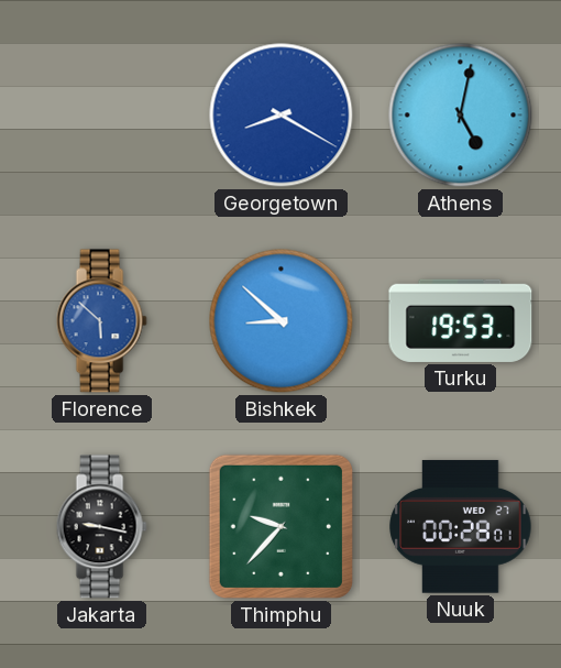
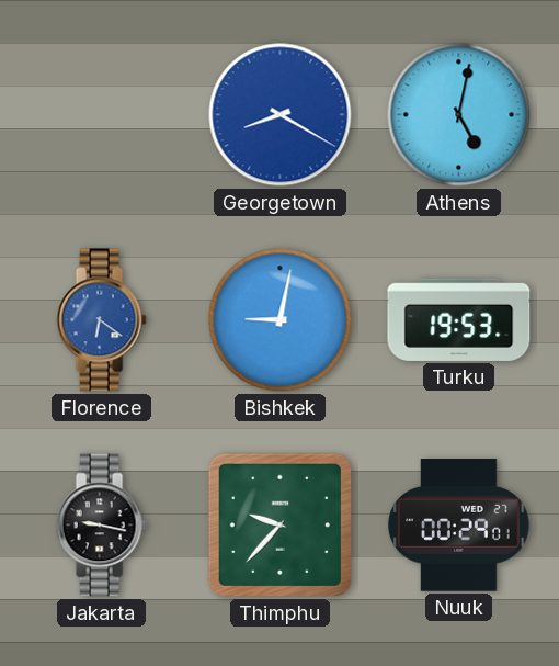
Florence: 5:52 -> 6:21
Bishkek: 8:52 -> 9:02
Nuuk: 00:28 -> 00:29
